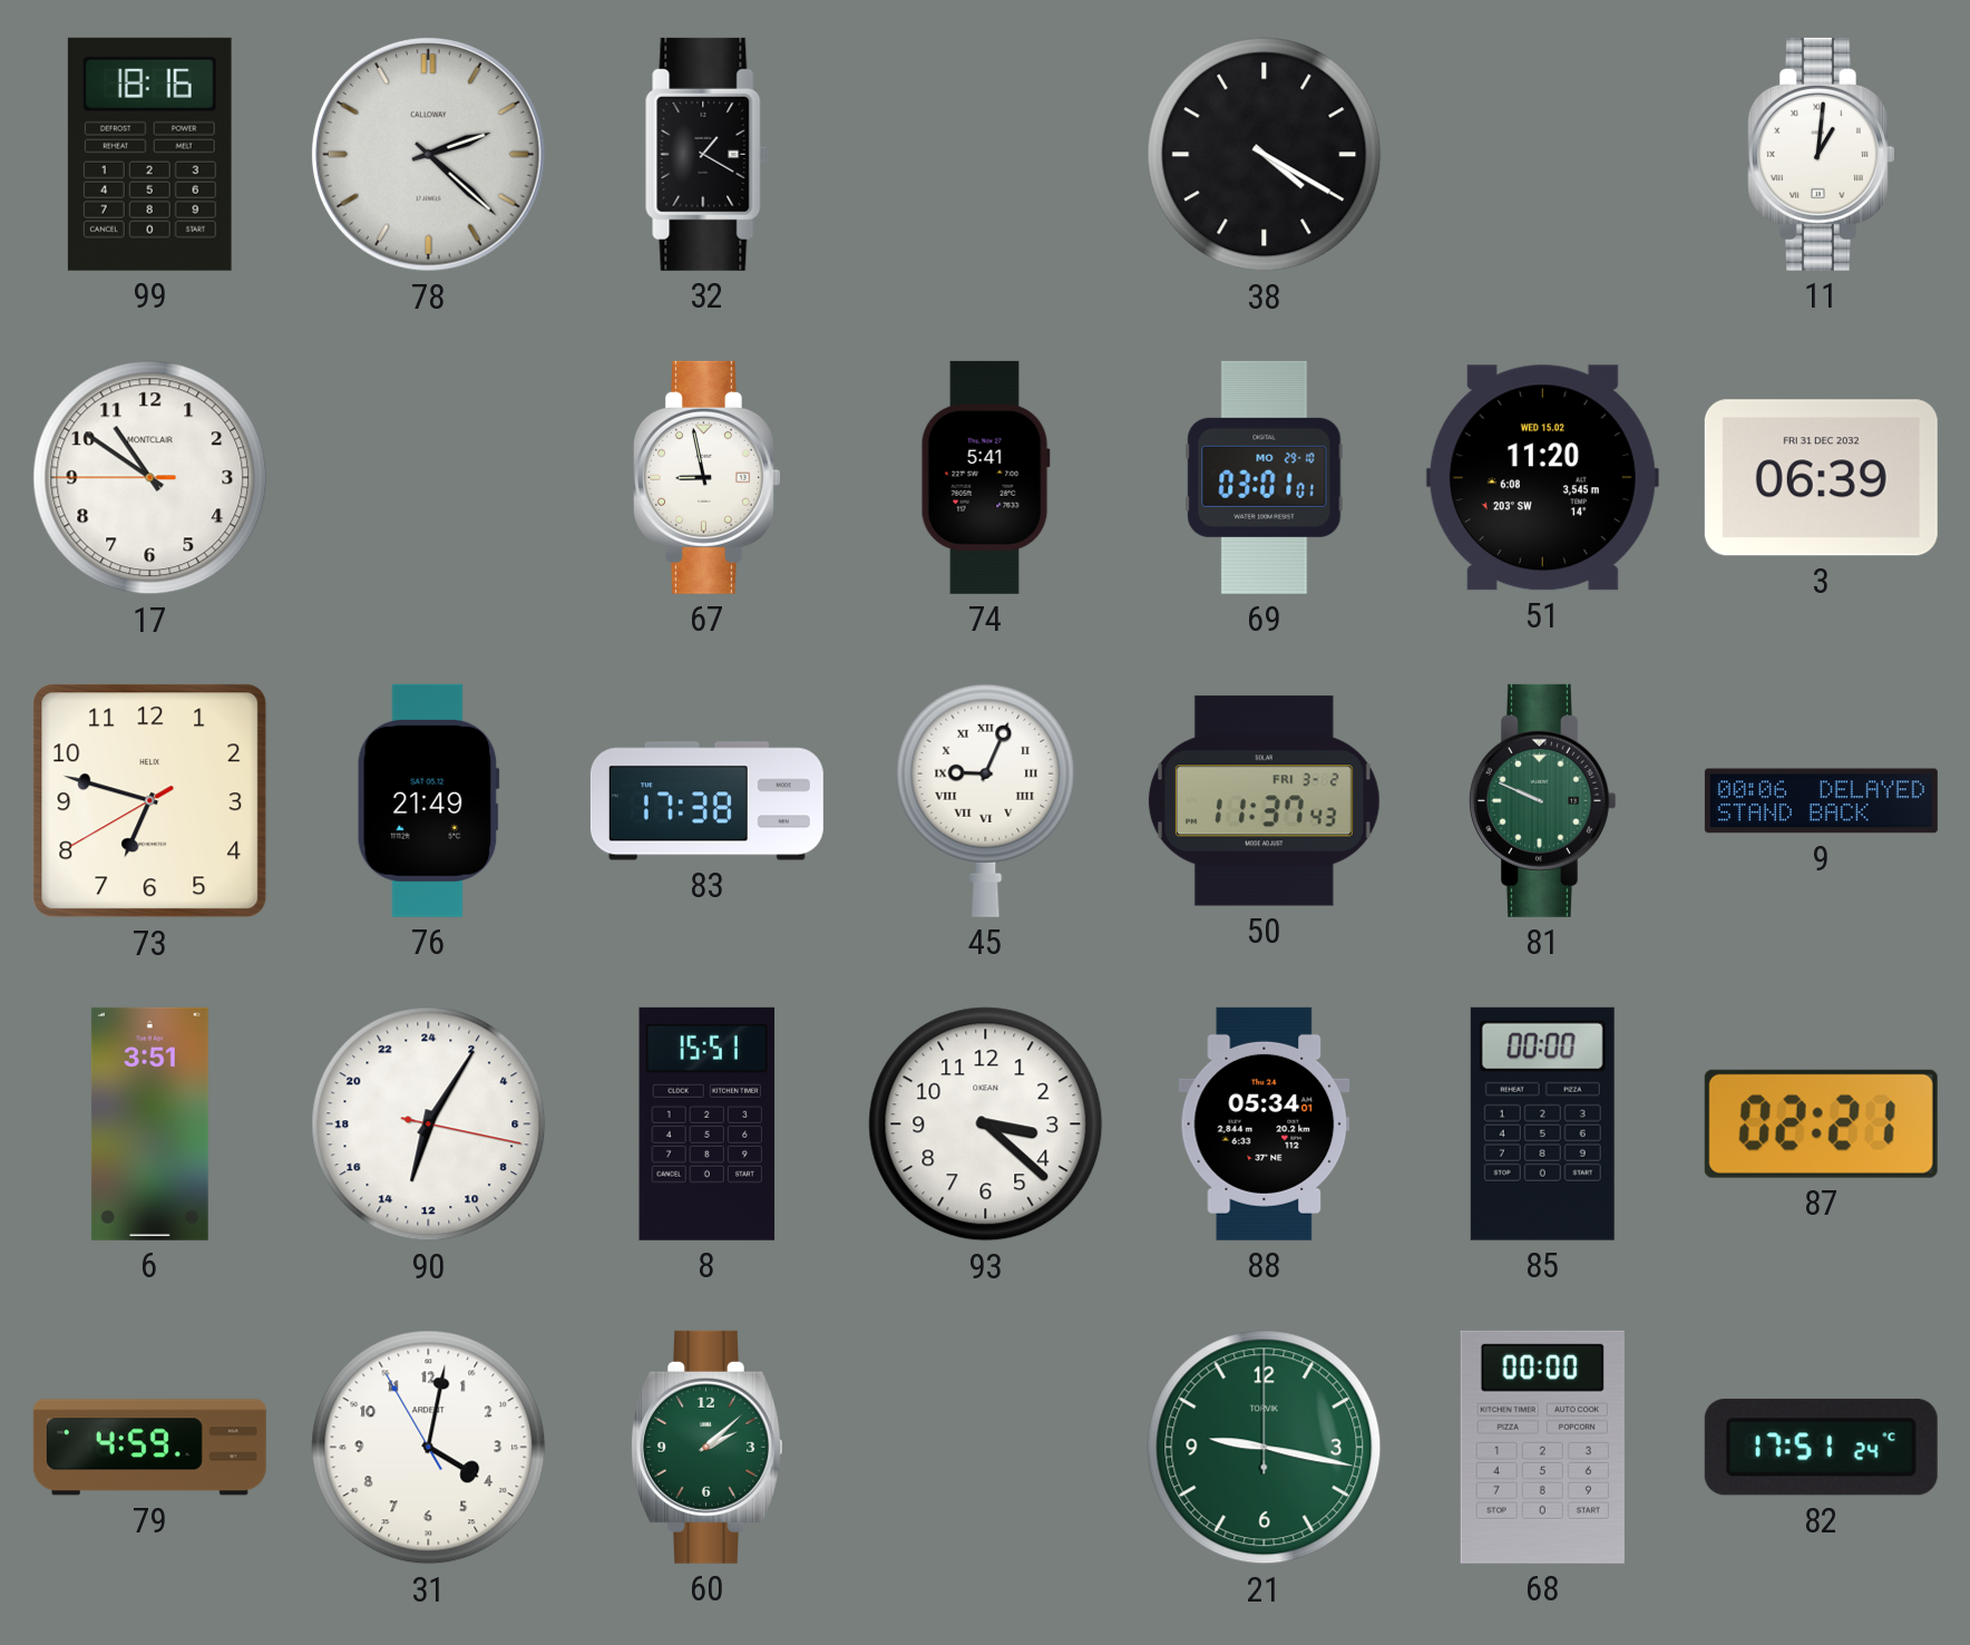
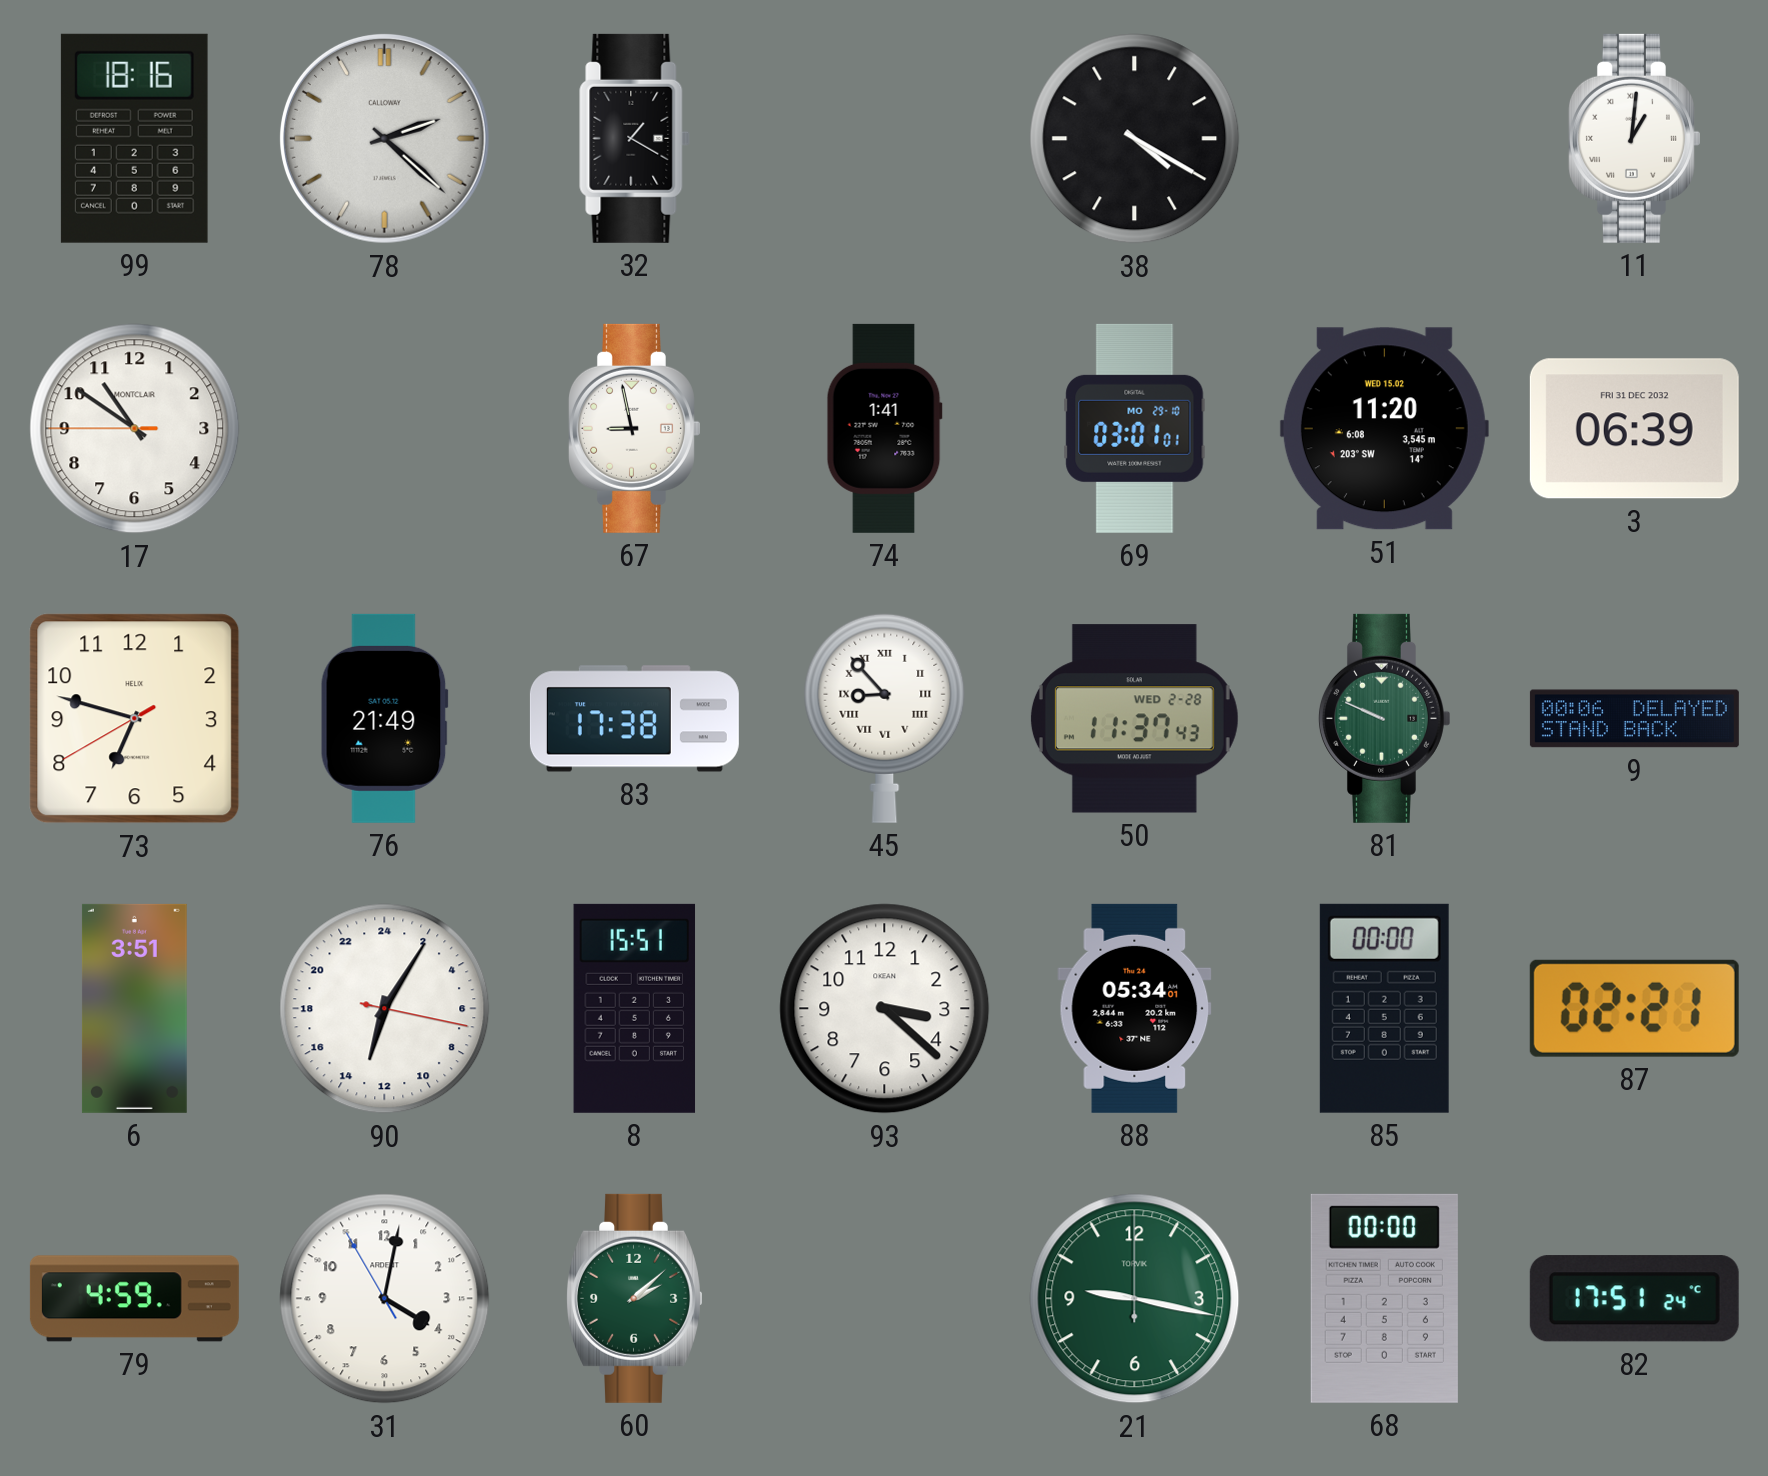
74: 5:41 -> 1:41
45: 9:04 -> 8:53
50 date: FRI 3-2 -> WED 2-28
